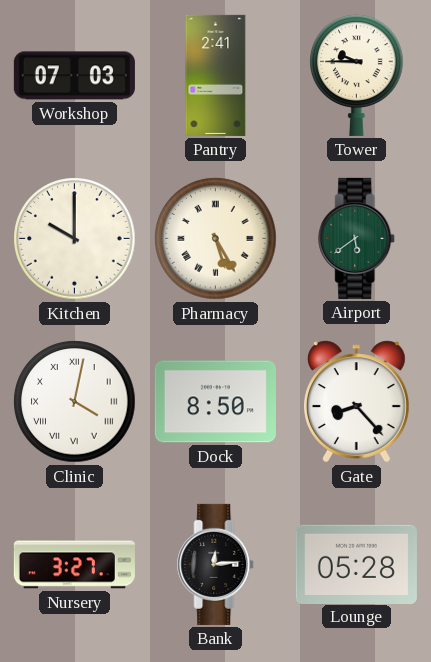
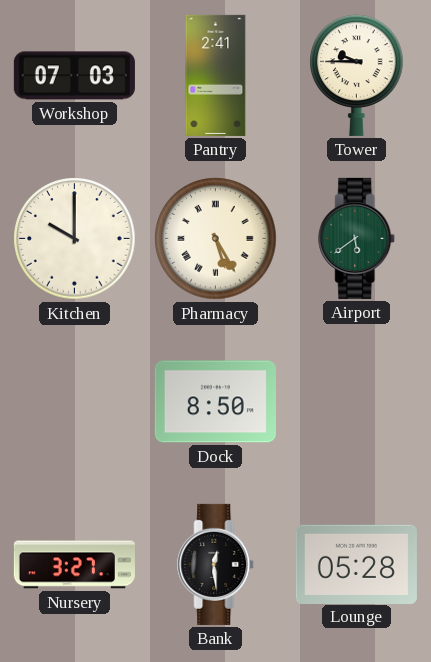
Clinic: 4:02 -> none
Gate: 8:23 -> none
Bank: 12:14 -> 12:29
